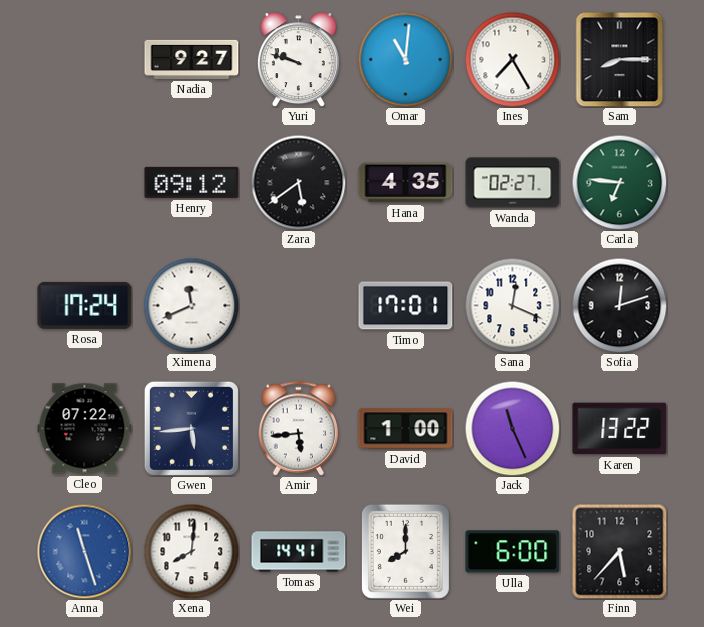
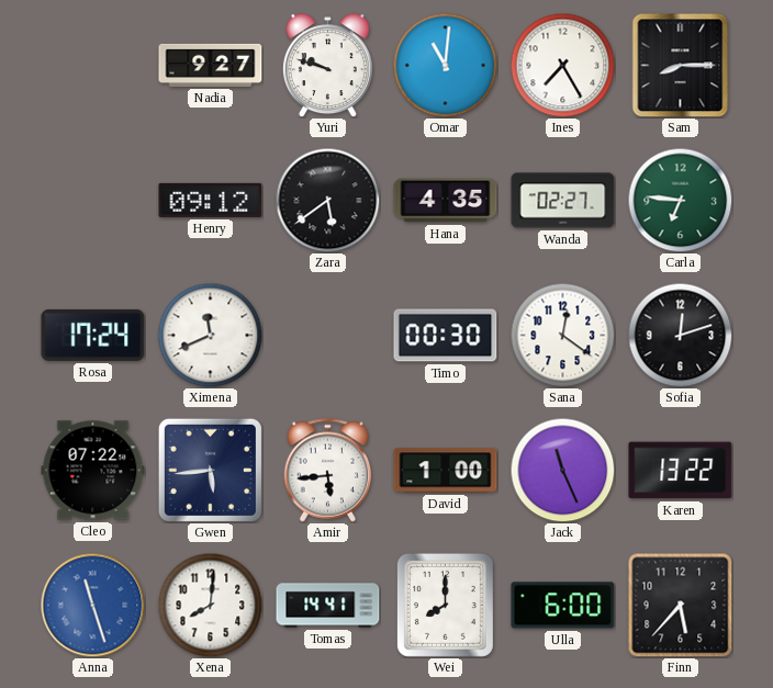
Timo: 17:01 -> 00:30
Sana: 12:19 -> 12:21
